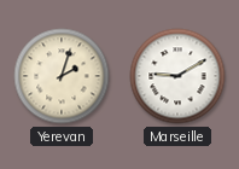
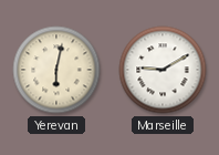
Yerevan: 2:03 -> 6:02
